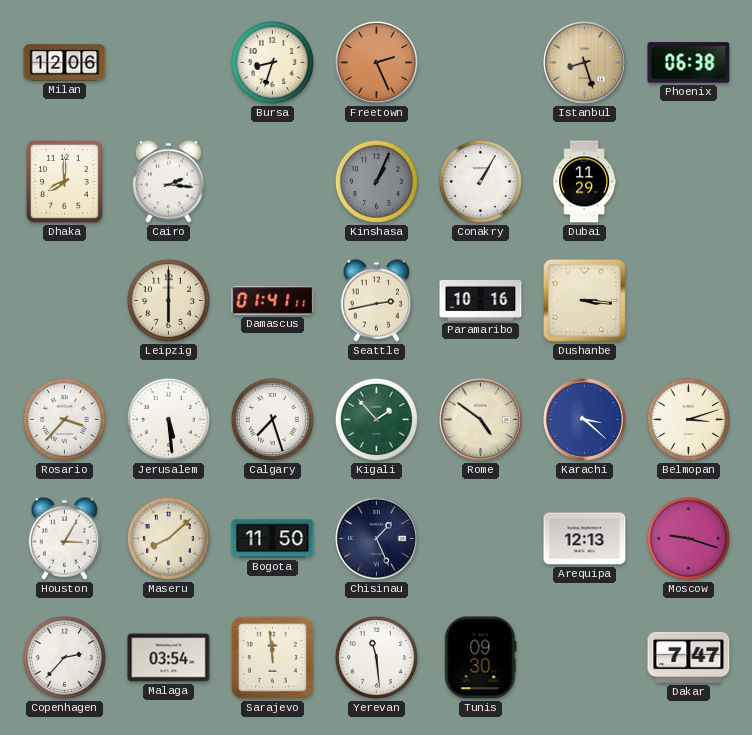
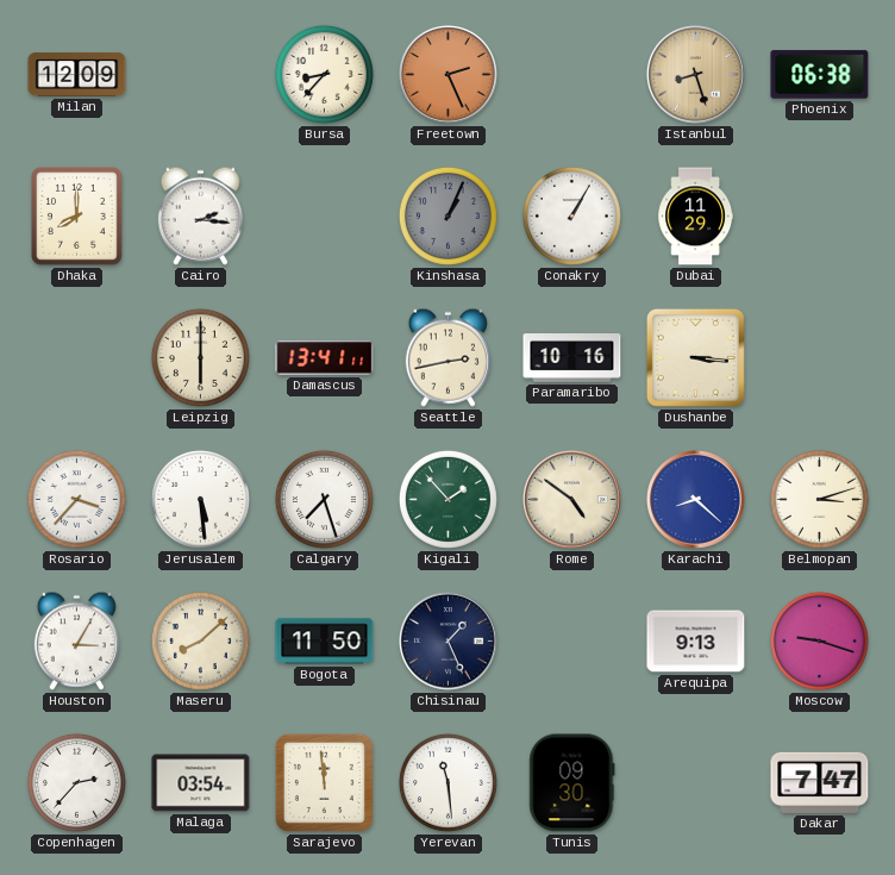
Milan: 12:06 -> 12:09
Bursa: 8:33 -> 8:37
Damascus: 01:41 -> 13:41
Karachi: 3:22 -> 8:22
Arequipa: 12:13 -> 9:13
